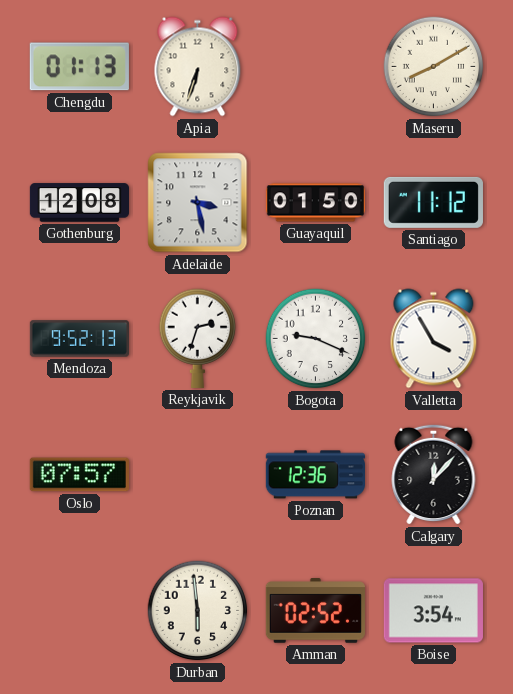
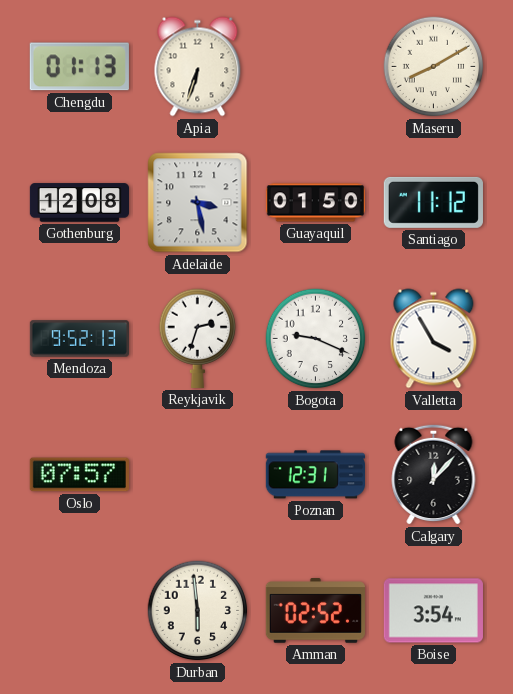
Poznan: 12:36 -> 12:31
